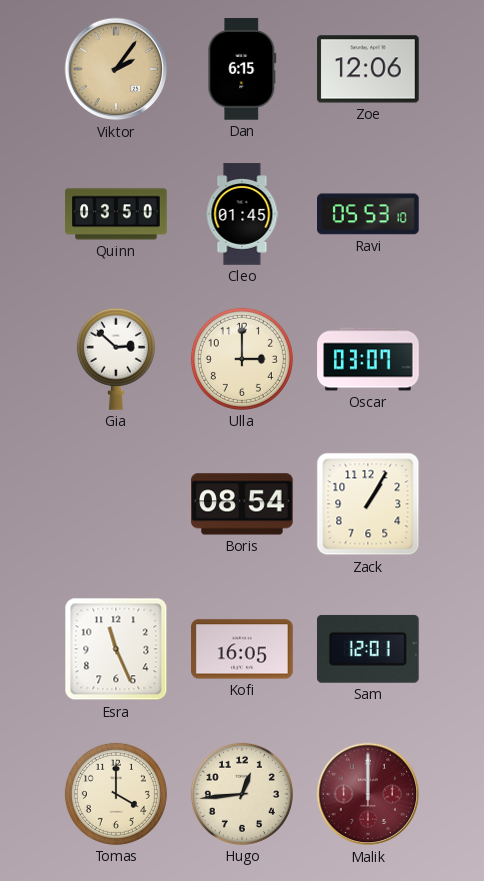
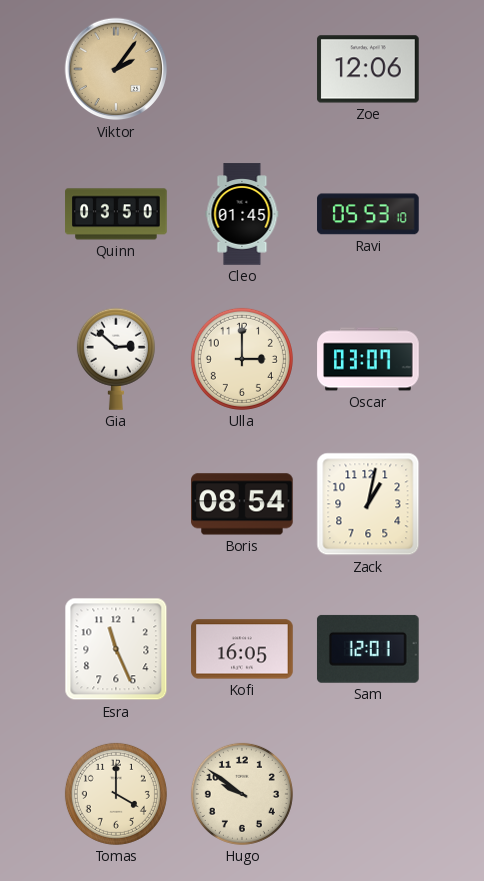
Dan: 6:15 -> none
Zack: 1:05 -> 1:02
Hugo: 12:44 -> 9:51
Malik: 12:00 -> none
